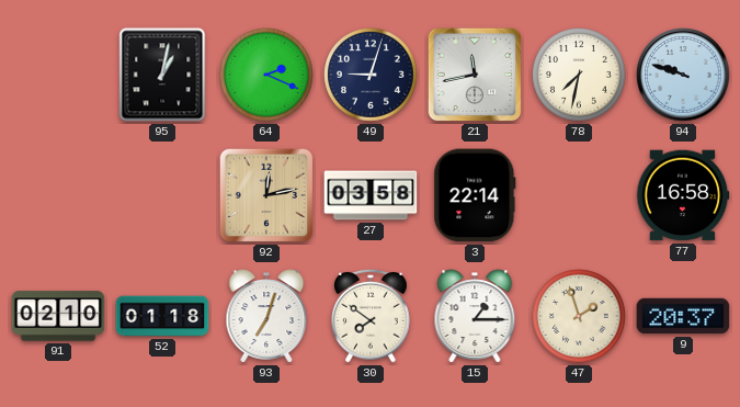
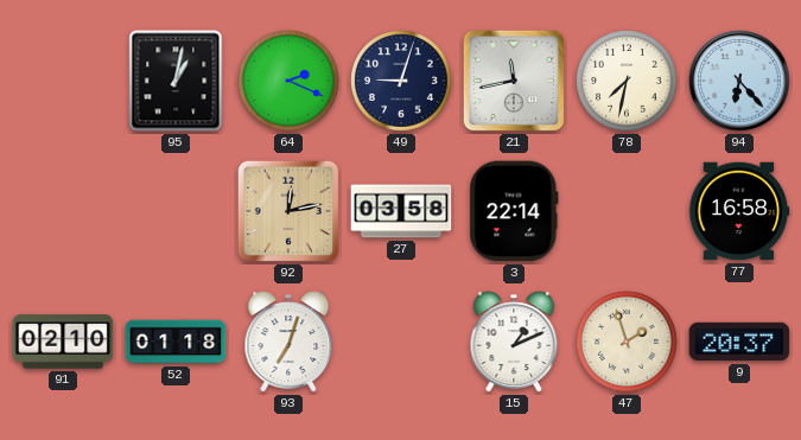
94: 9:48 -> 6:23
30: 7:51 -> none
15: 1:15 -> 1:11
